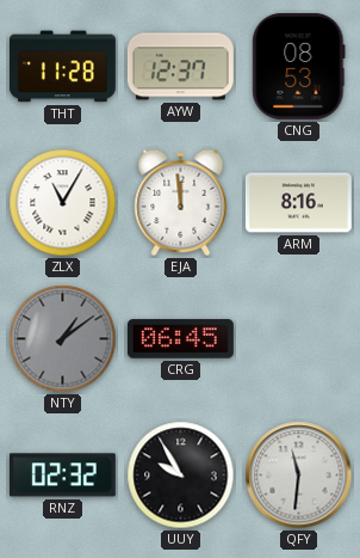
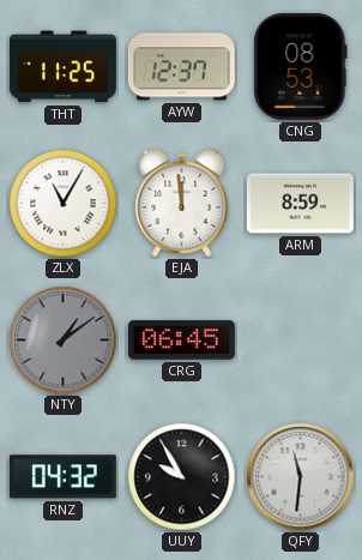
THT: 11:28 -> 11:25
ARM: 8:16 -> 8:59
RNZ: 02:32 -> 04:32
